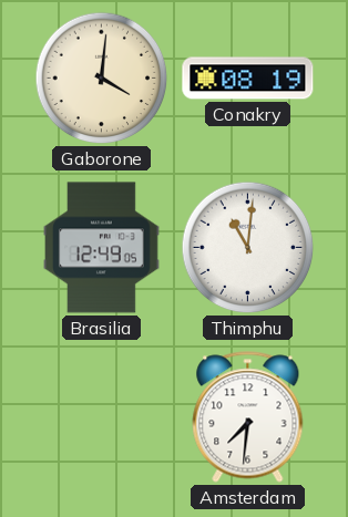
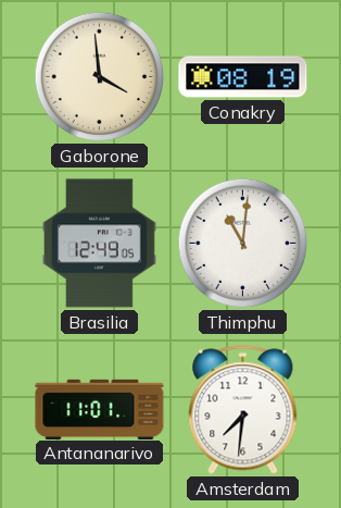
Gaborone: 4:01 -> 3:59
Antananarivo: none -> 11:01
